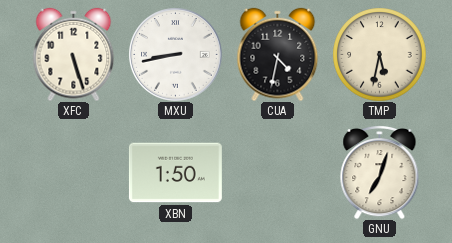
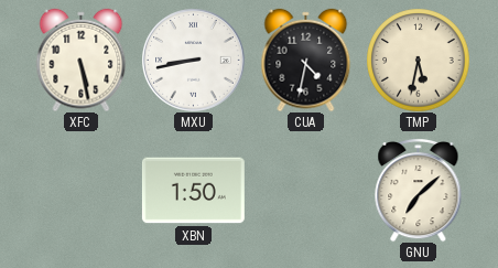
XFC: 5:27 -> 5:28
GNU: 7:03 -> 7:08
